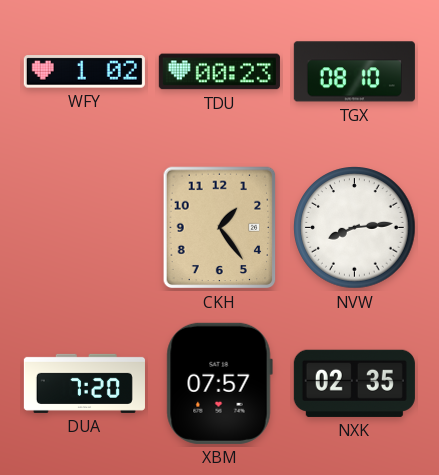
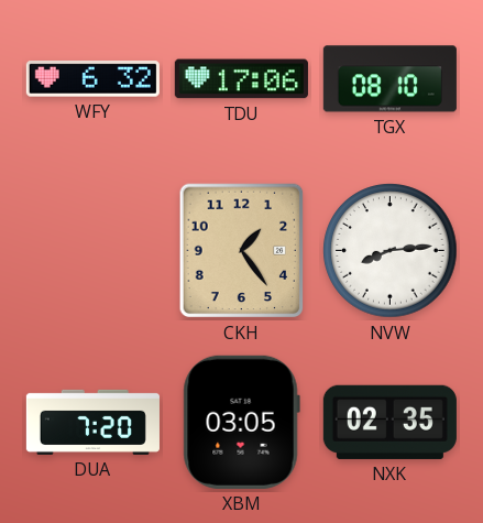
WFY: 1:02 -> 6:32
TDU: 00:23 -> 17:06
XBM: 07:57 -> 03:05
